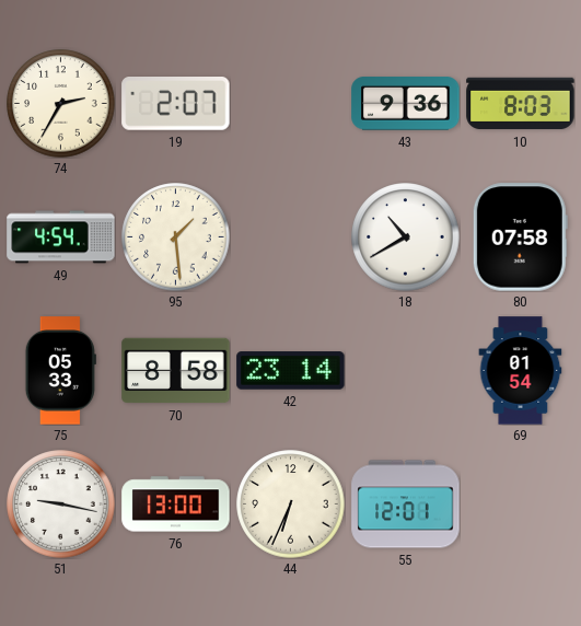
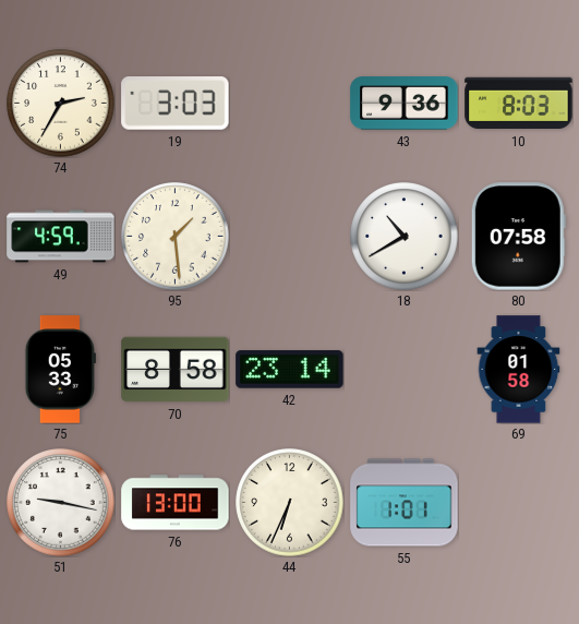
19: 2:07 -> 3:03
49: 4:54 -> 4:59
69: 01:54 -> 01:58
55: 12:01 -> 1:01
